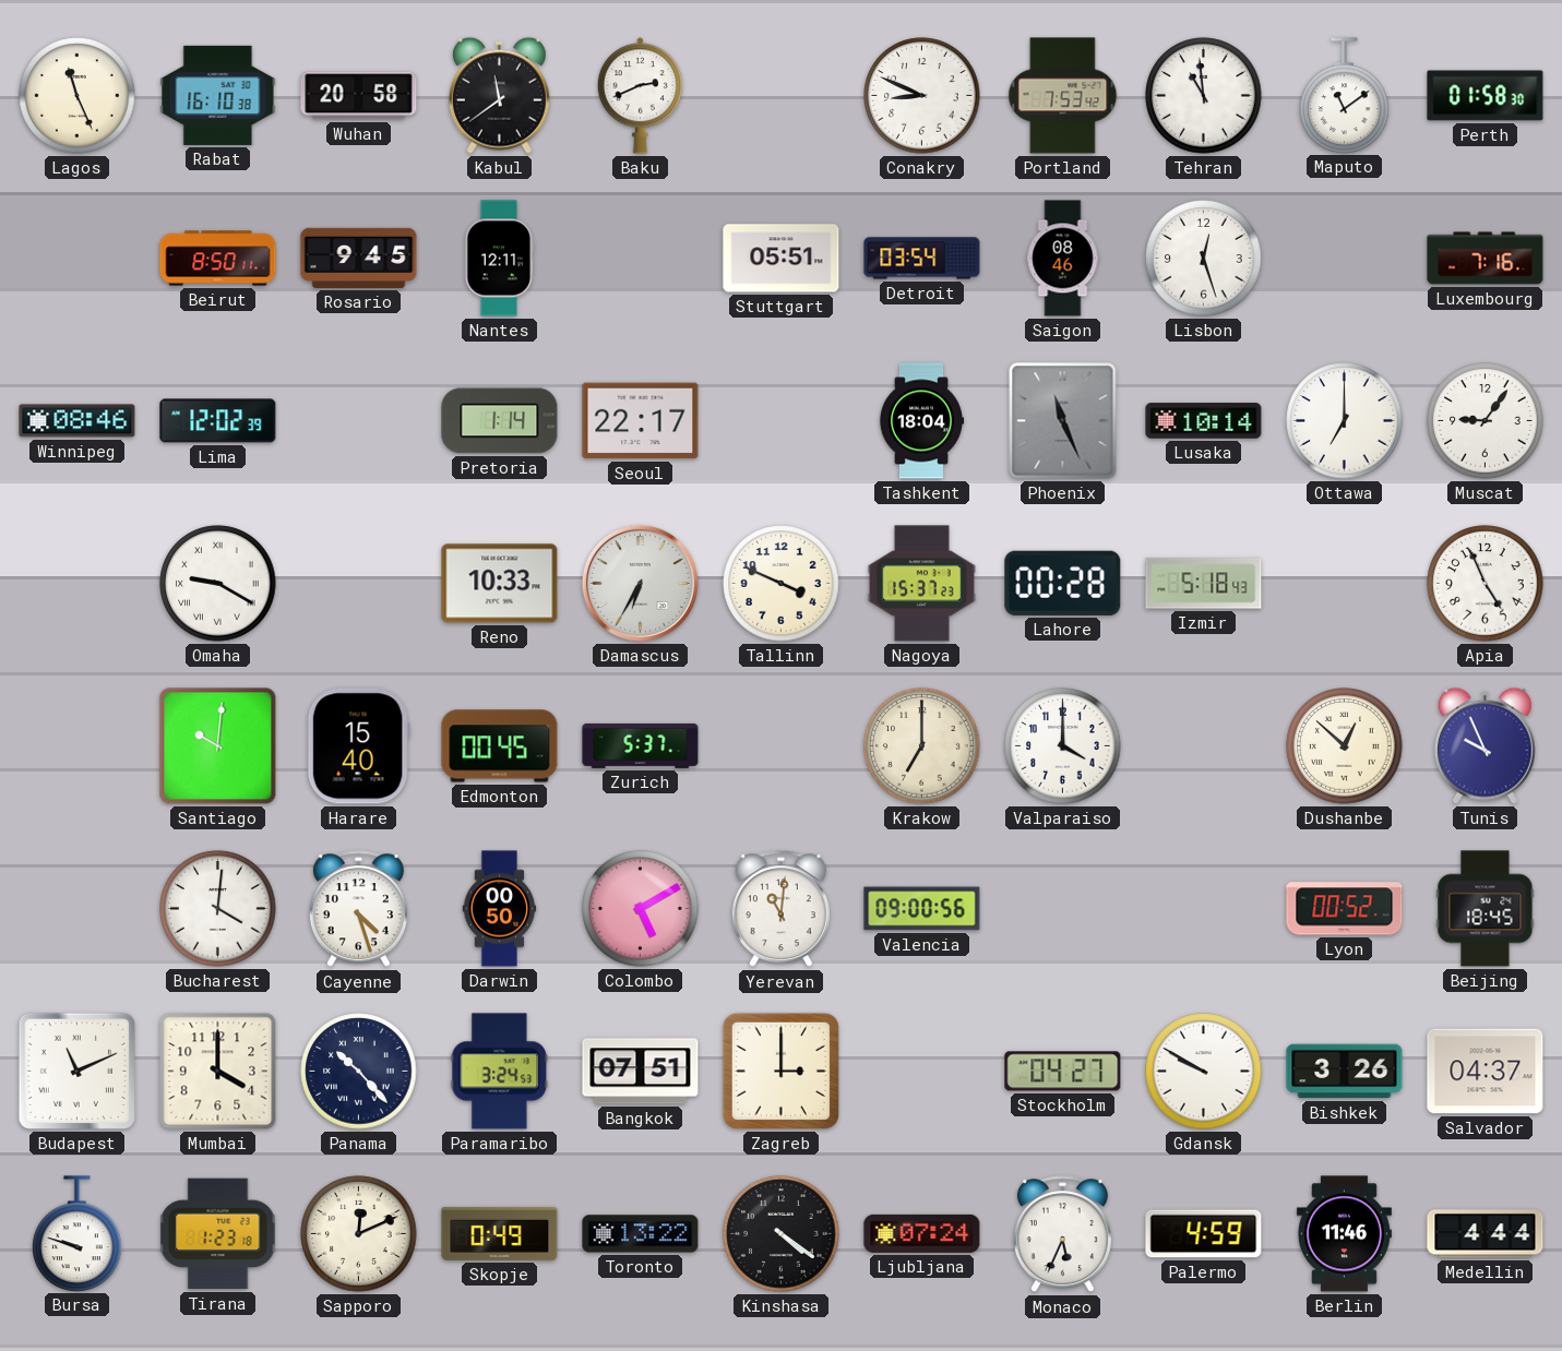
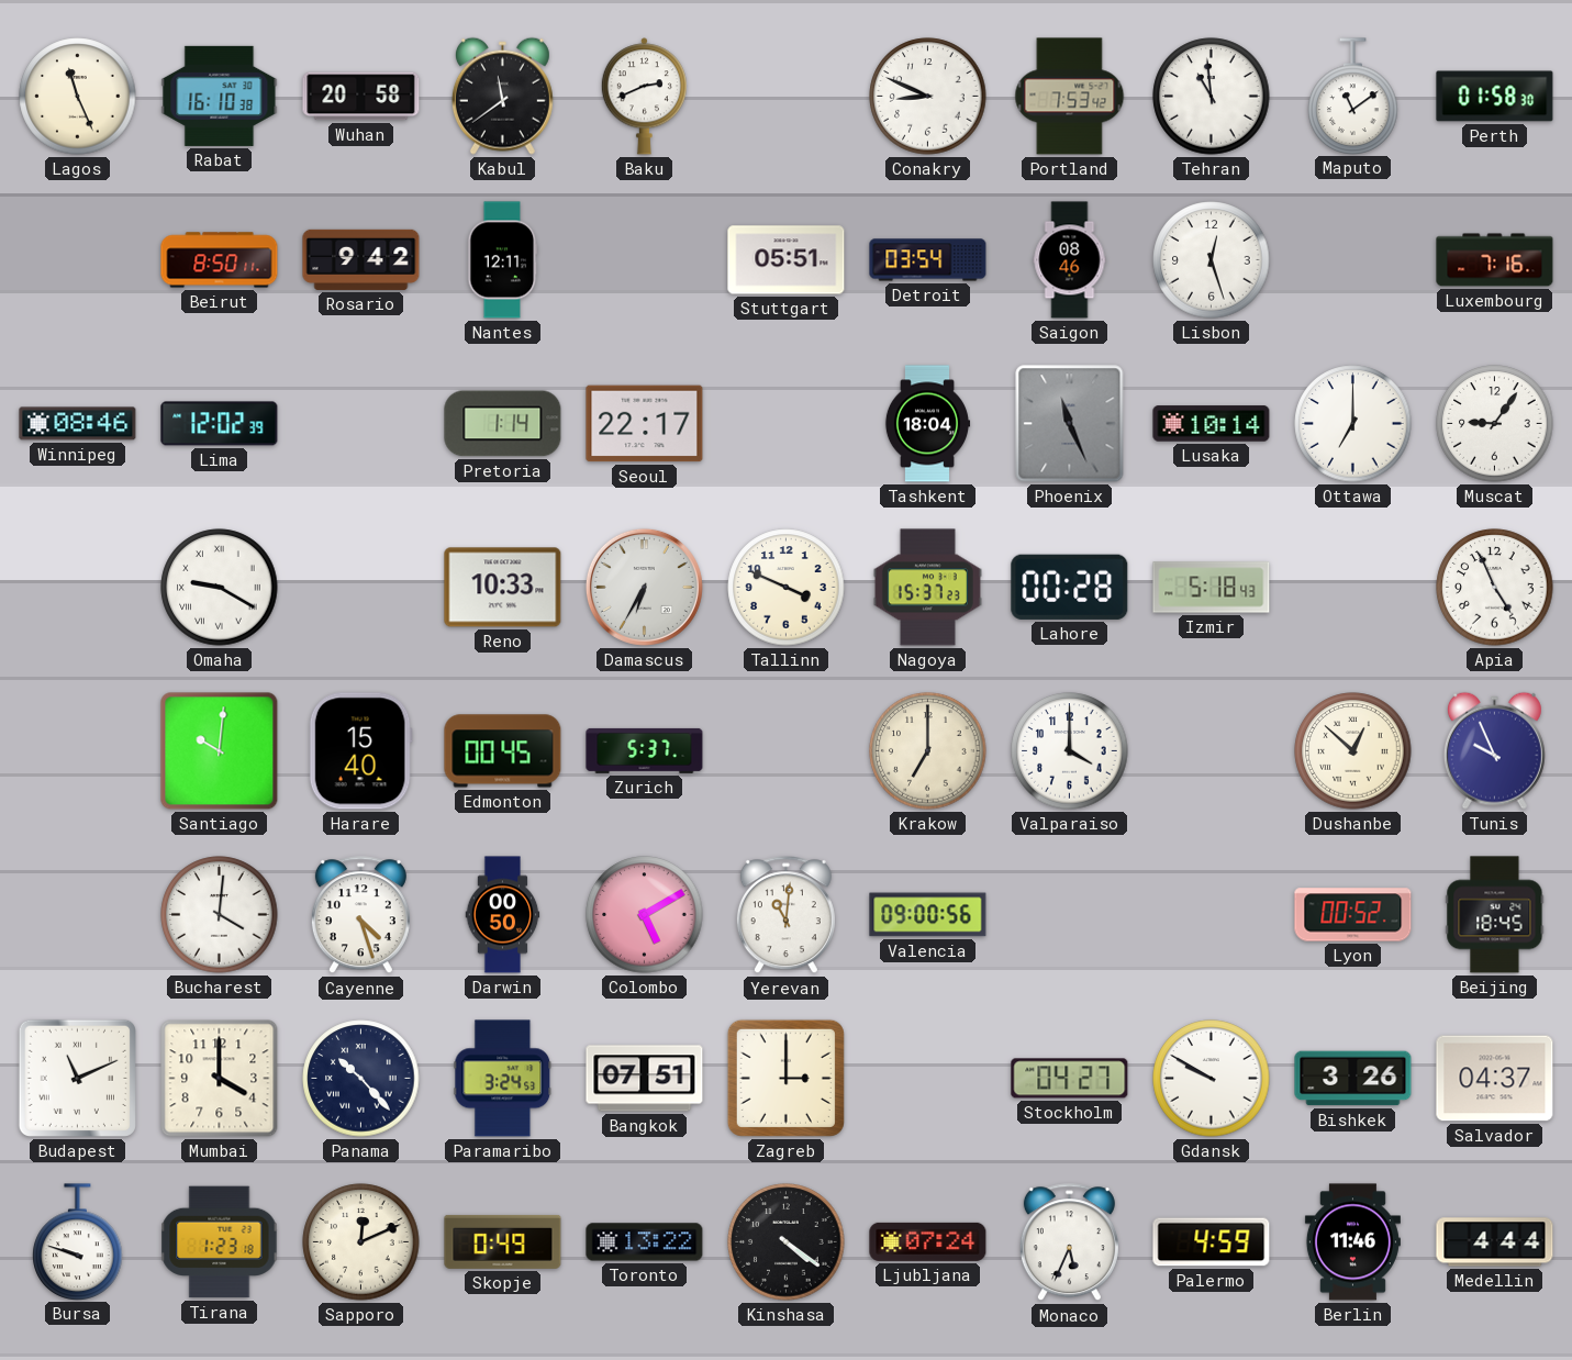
Rosario: 9:45 -> 9:42
